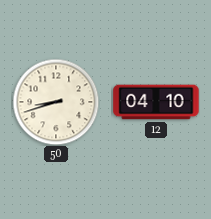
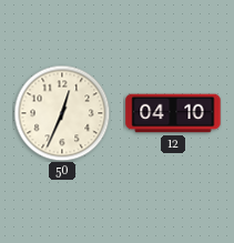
50: 8:42 -> 12:34
